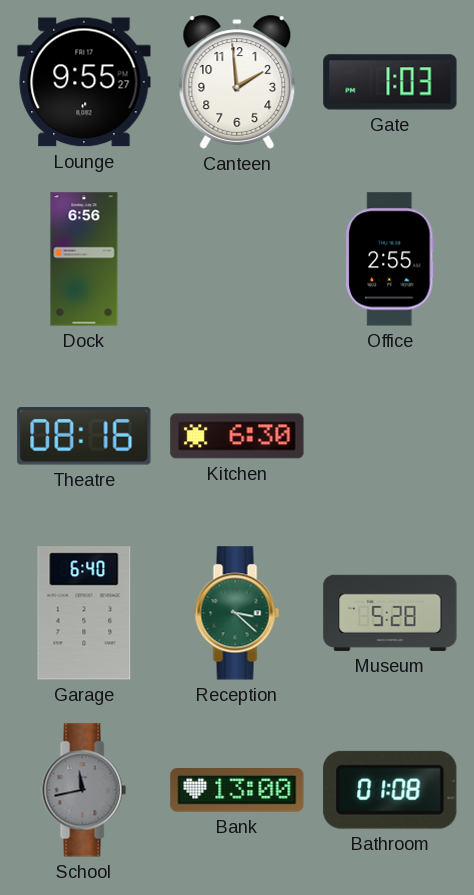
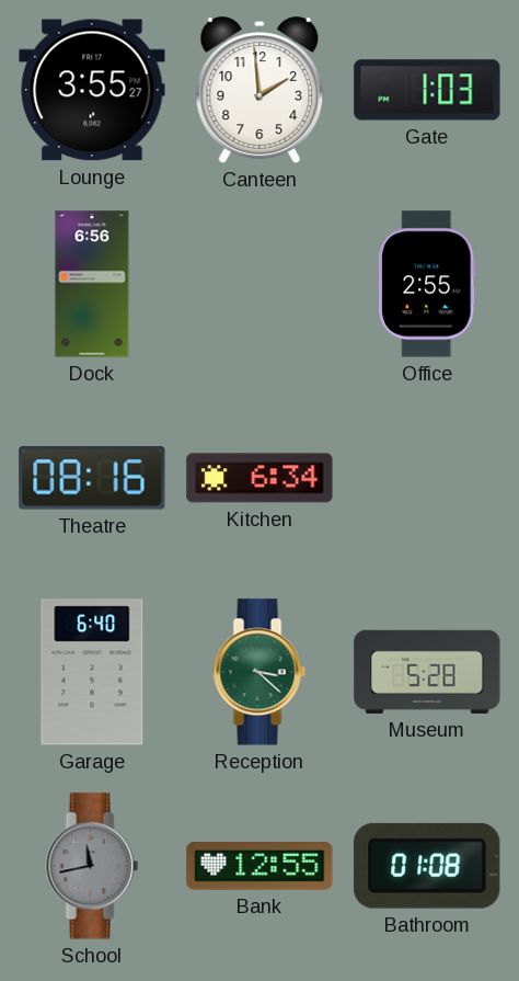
Lounge: 9:55 -> 3:55
Kitchen: 6:30 -> 6:34
Bank: 13:00 -> 12:55
